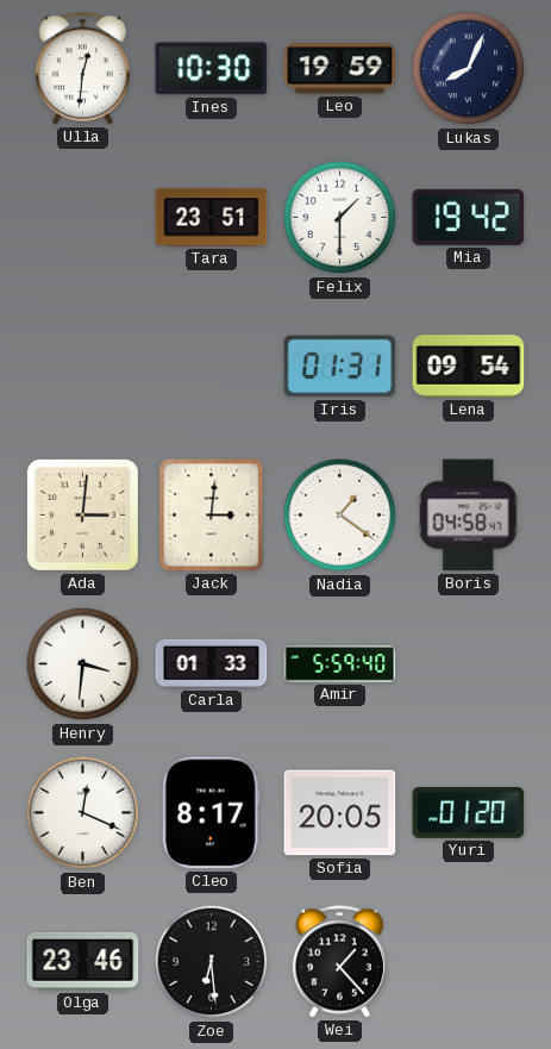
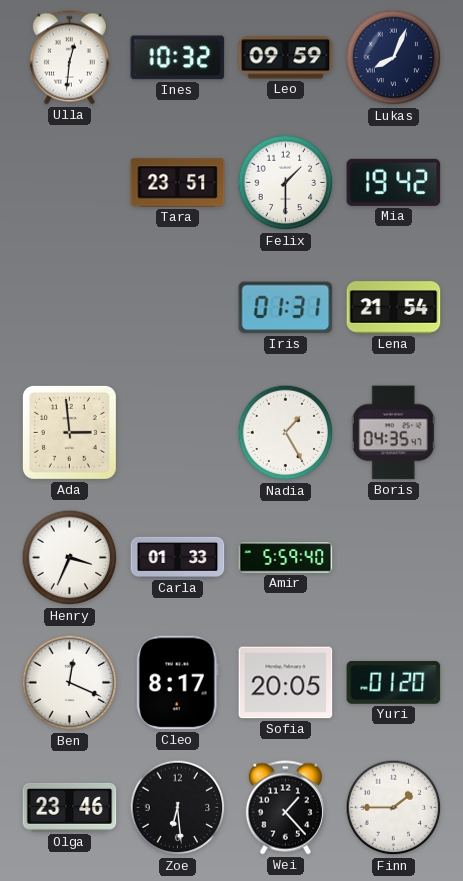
Ines: 10:30 -> 10:32
Leo: 19:59 -> 09:59
Lena: 09:54 -> 21:54
Ada: 3:01 -> 2:59
Jack: 3:01 -> none
Nadia: 1:21 -> 1:25
Boris: 04:58 -> 04:35
Henry: 3:31 -> 3:34
Finn: none -> 1:45
